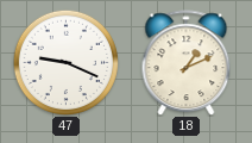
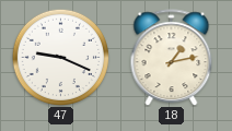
18: 1:11 -> 1:13
